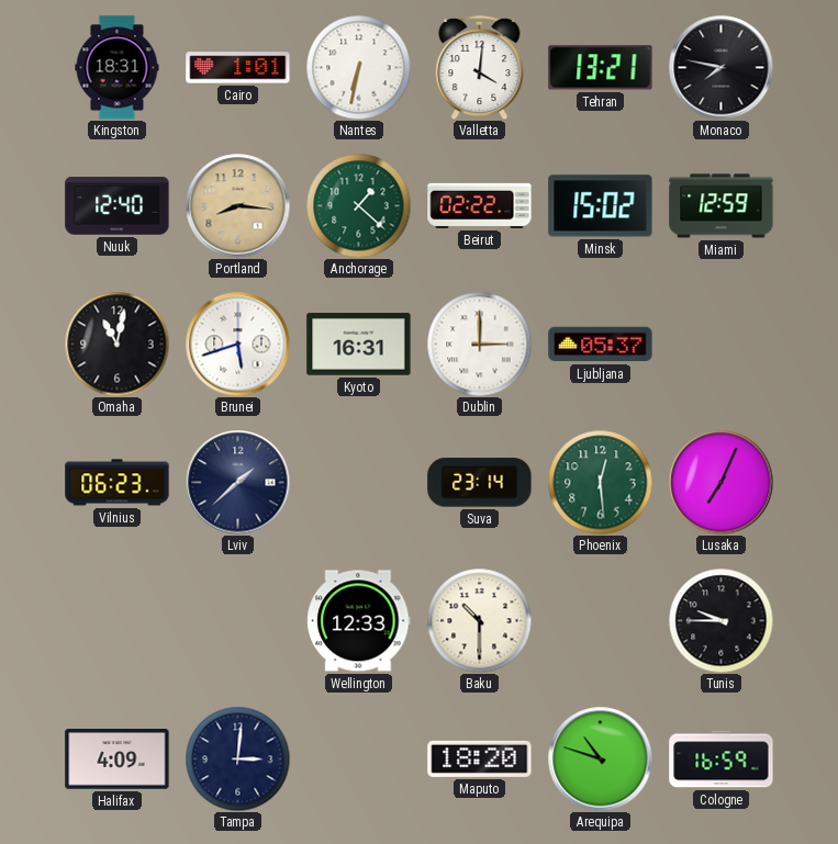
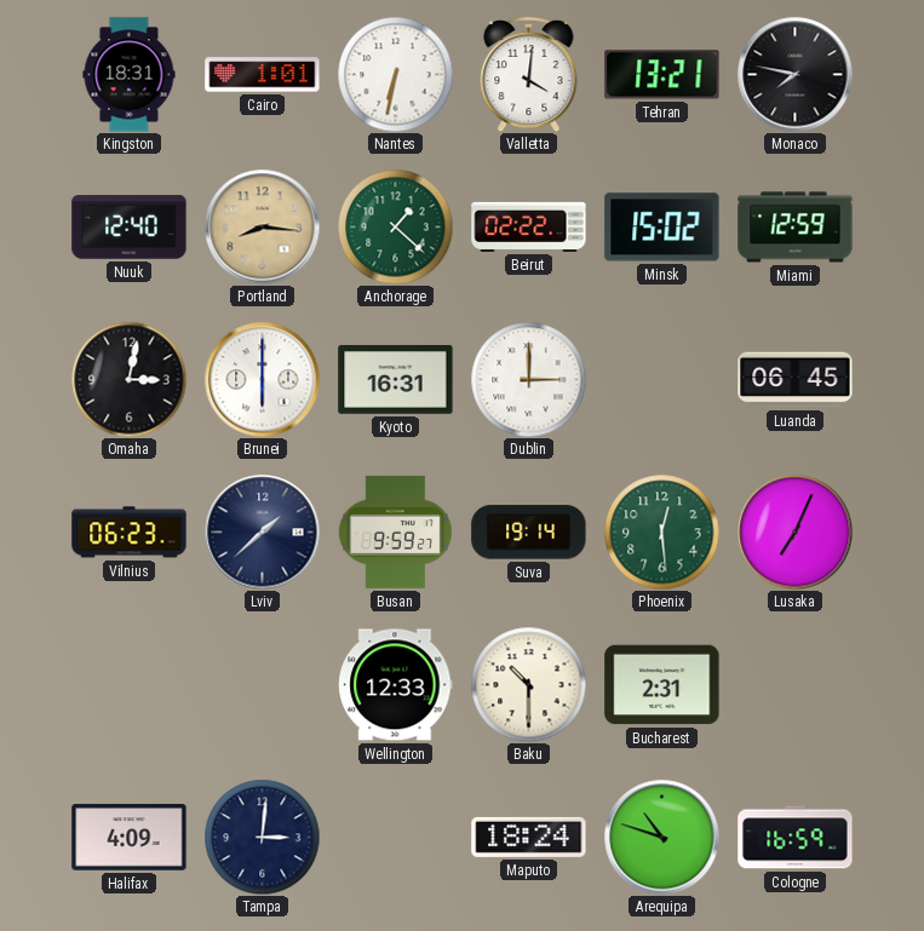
Omaha: 11:02 -> 3:02
Brunei: 5:42 -> 6:00
Ljubljana: 05:37 -> none
Luanda: none -> 06:45
Busan: none -> 9:59
Suva: 23:14 -> 19:14
Bucharest: none -> 2:31
Tunis: 9:45 -> none
Maputo: 18:20 -> 18:24
